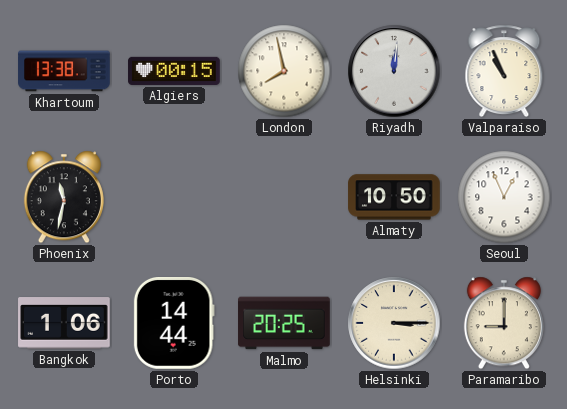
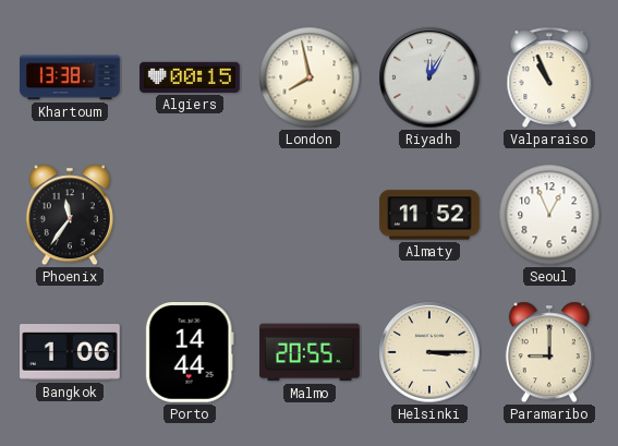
Riyadh: 12:01 -> 12:05
Phoenix: 11:32 -> 11:36
Almaty: 10:50 -> 11:52
Malmo: 20:25 -> 20:55
